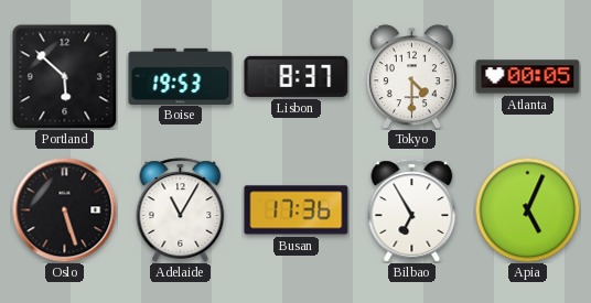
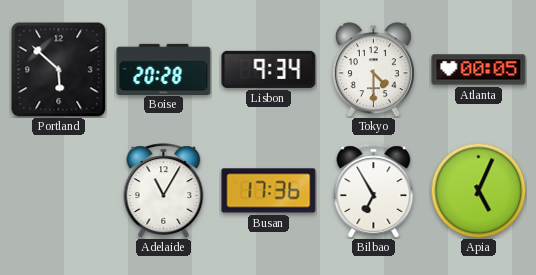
Boise: 19:53 -> 20:28
Lisbon: 8:37 -> 9:34
Oslo: 5:27 -> none
